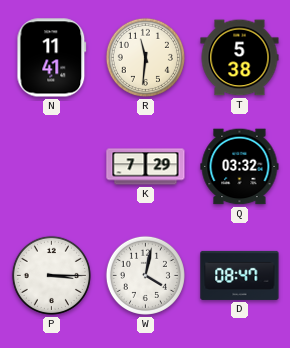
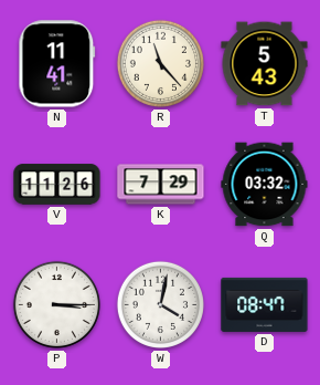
R: 11:31 -> 11:23
T: 5:38 -> 5:43
V: none -> 11:26
